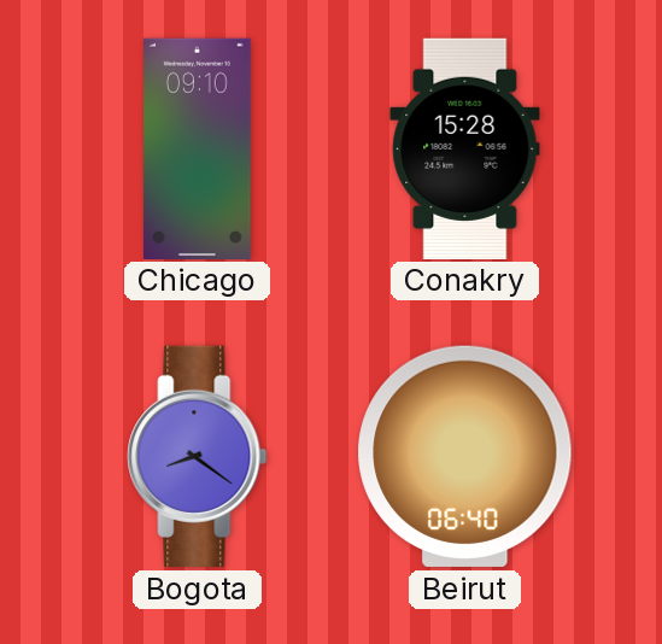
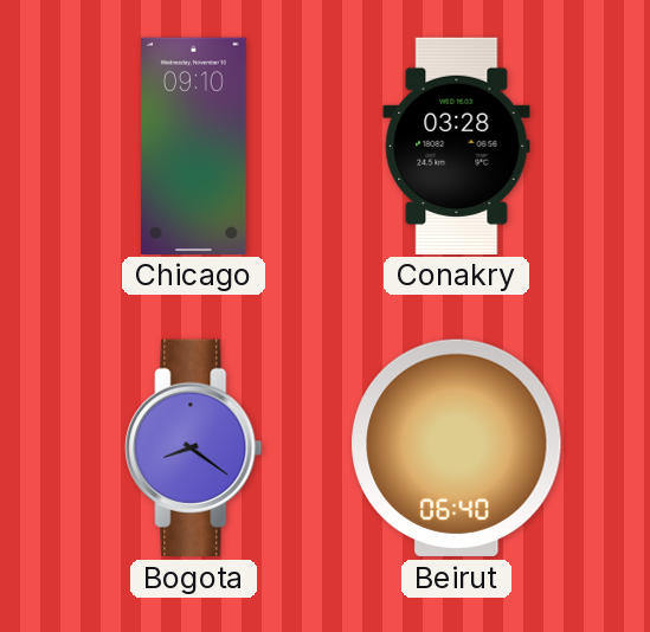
Conakry: 15:28 -> 03:28
